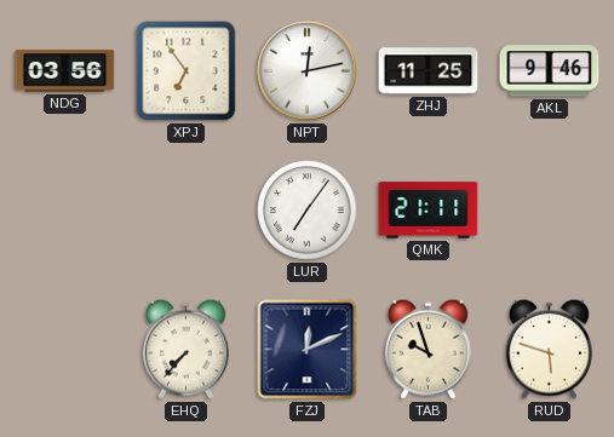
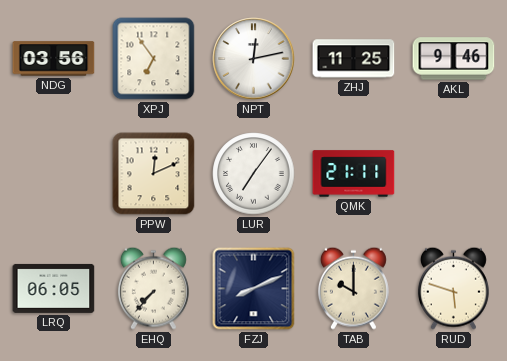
PPW: none -> 12:11
LRQ: none -> 06:05
FZJ: 12:11 -> 8:11
TAB: 9:57 -> 10:00
